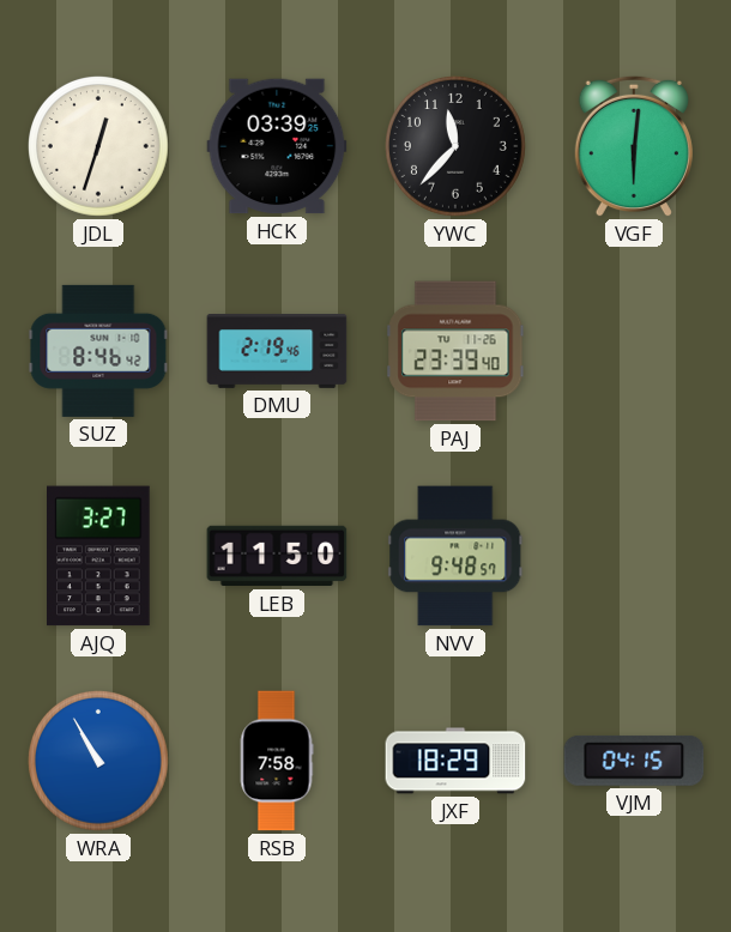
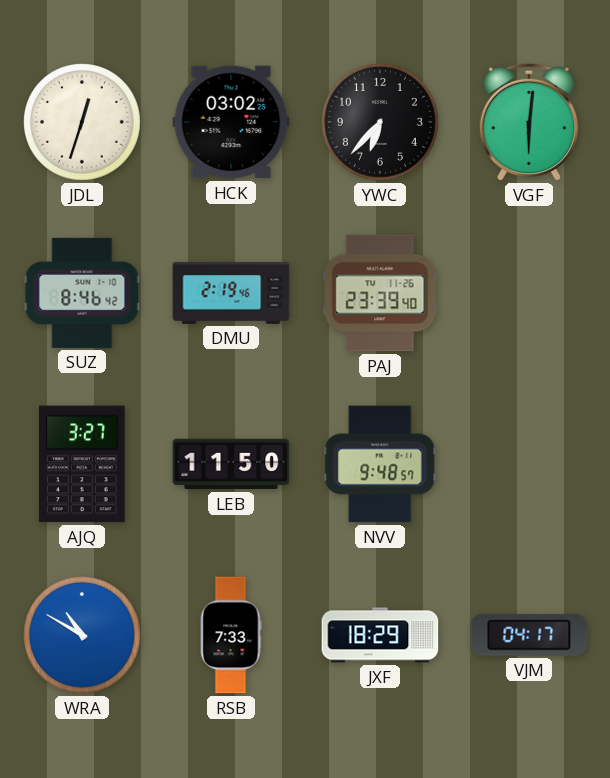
HCK: 03:39 -> 03:02
YWC: 11:37 -> 6:37
WRA: 10:55 -> 10:50
RSB: 7:58 -> 7:33
VJM: 04:15 -> 04:17
